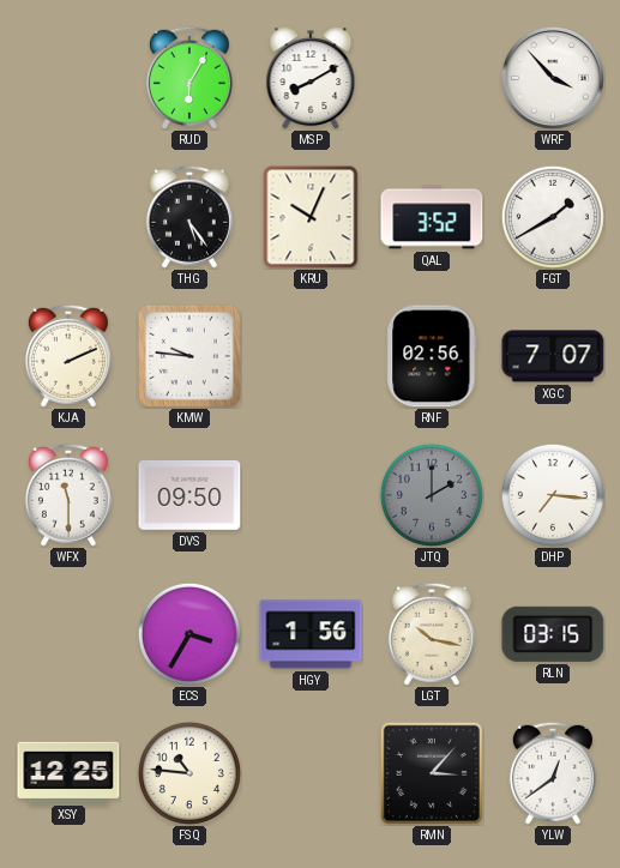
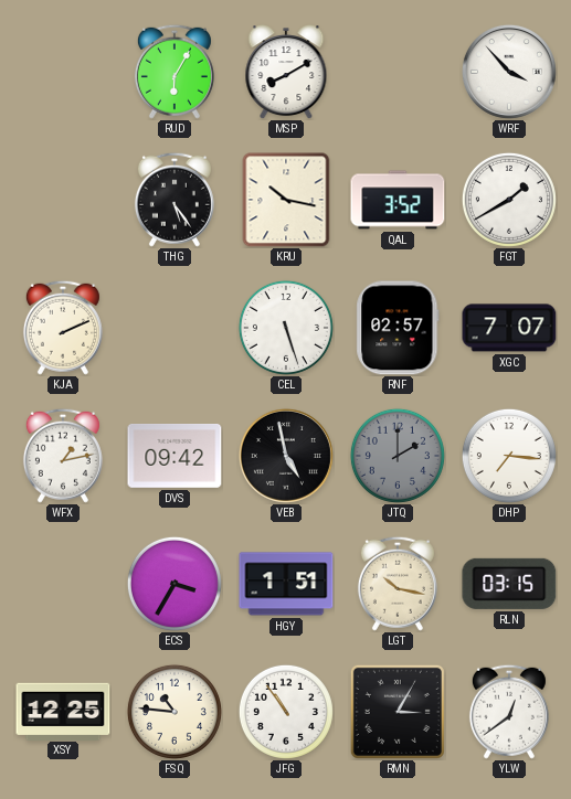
KRU: 10:04 -> 10:17
KMW: 9:46 -> none
CEL: none -> 5:27
RNF: 02:56 -> 02:57
WFX: 11:30 -> 1:13
DVS: 09:50 -> 09:42
VEB: none -> 4:58
HGY: 1:56 -> 1:51
JFG: none -> 10:54
RMN: 3:07 -> 3:05
